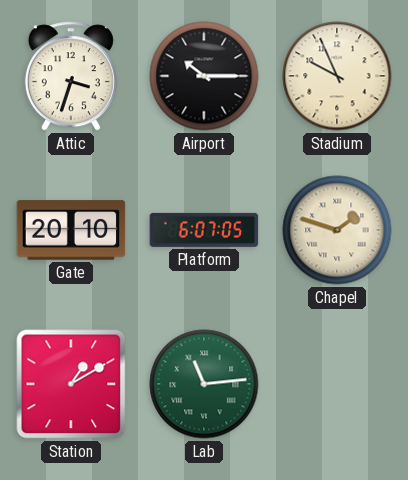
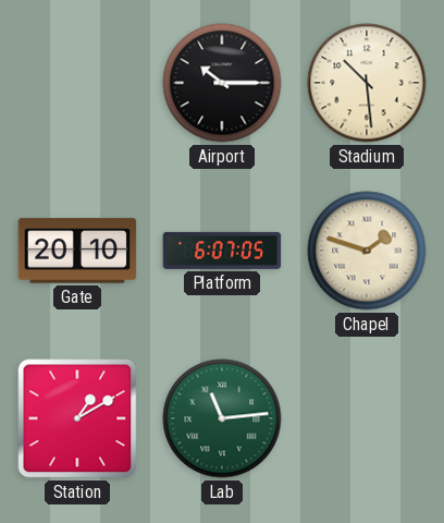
Attic: 3:33 -> none
Stadium: 9:56 -> 10:29
